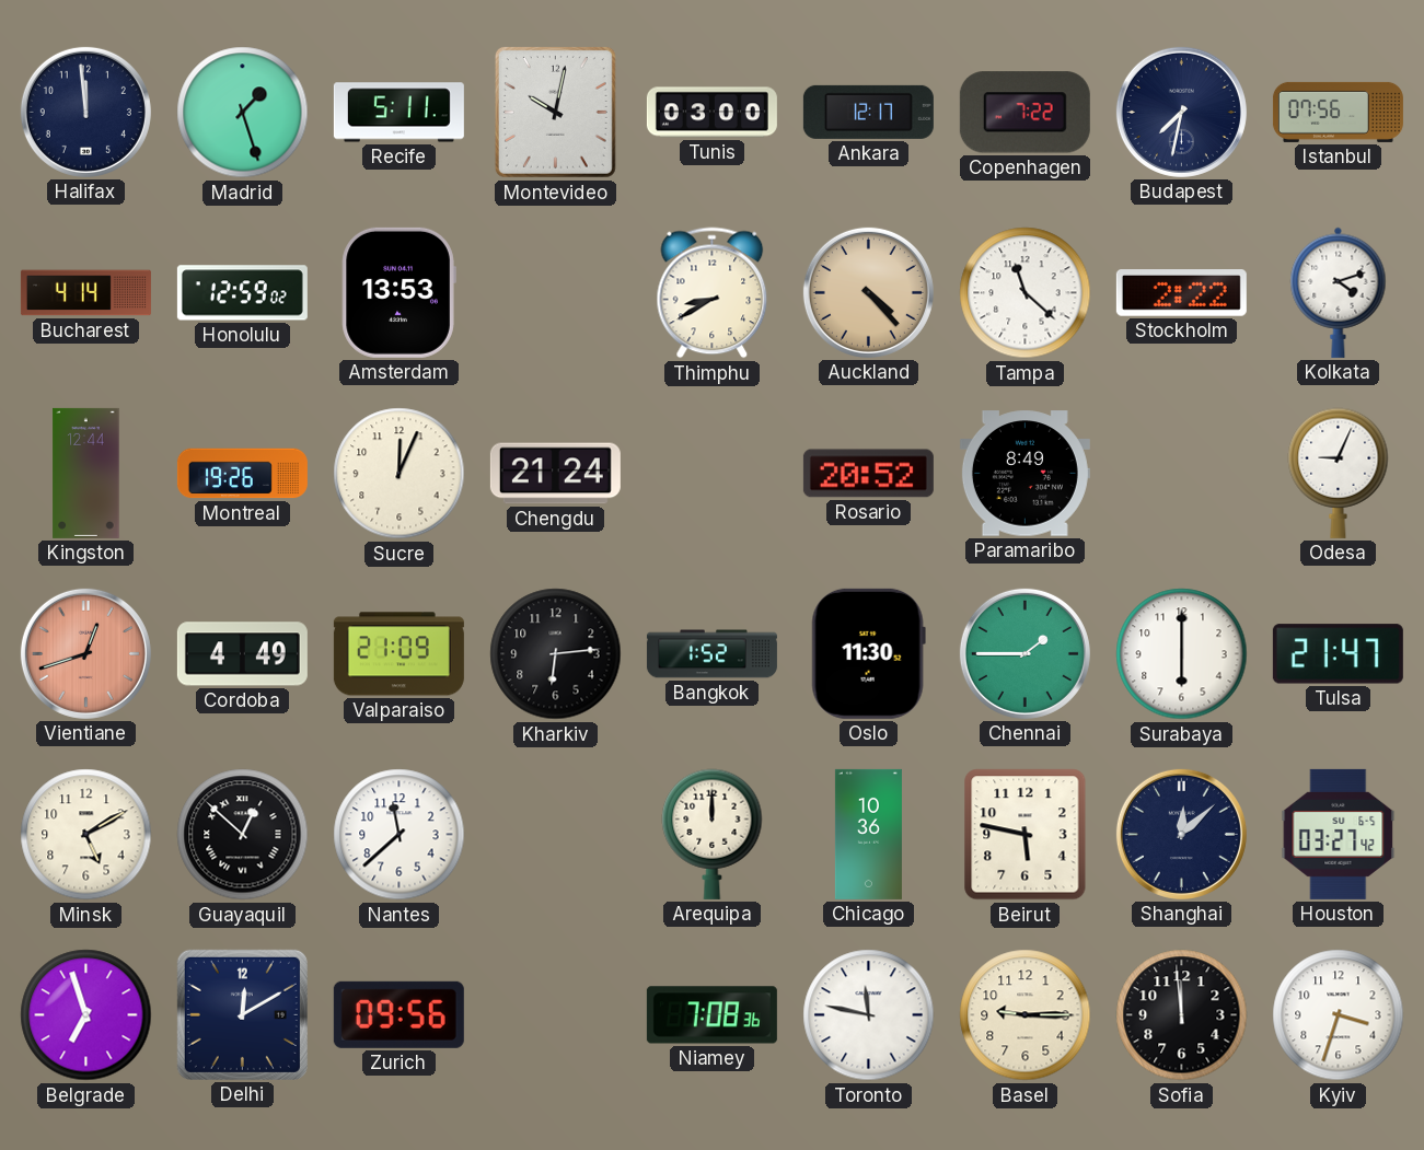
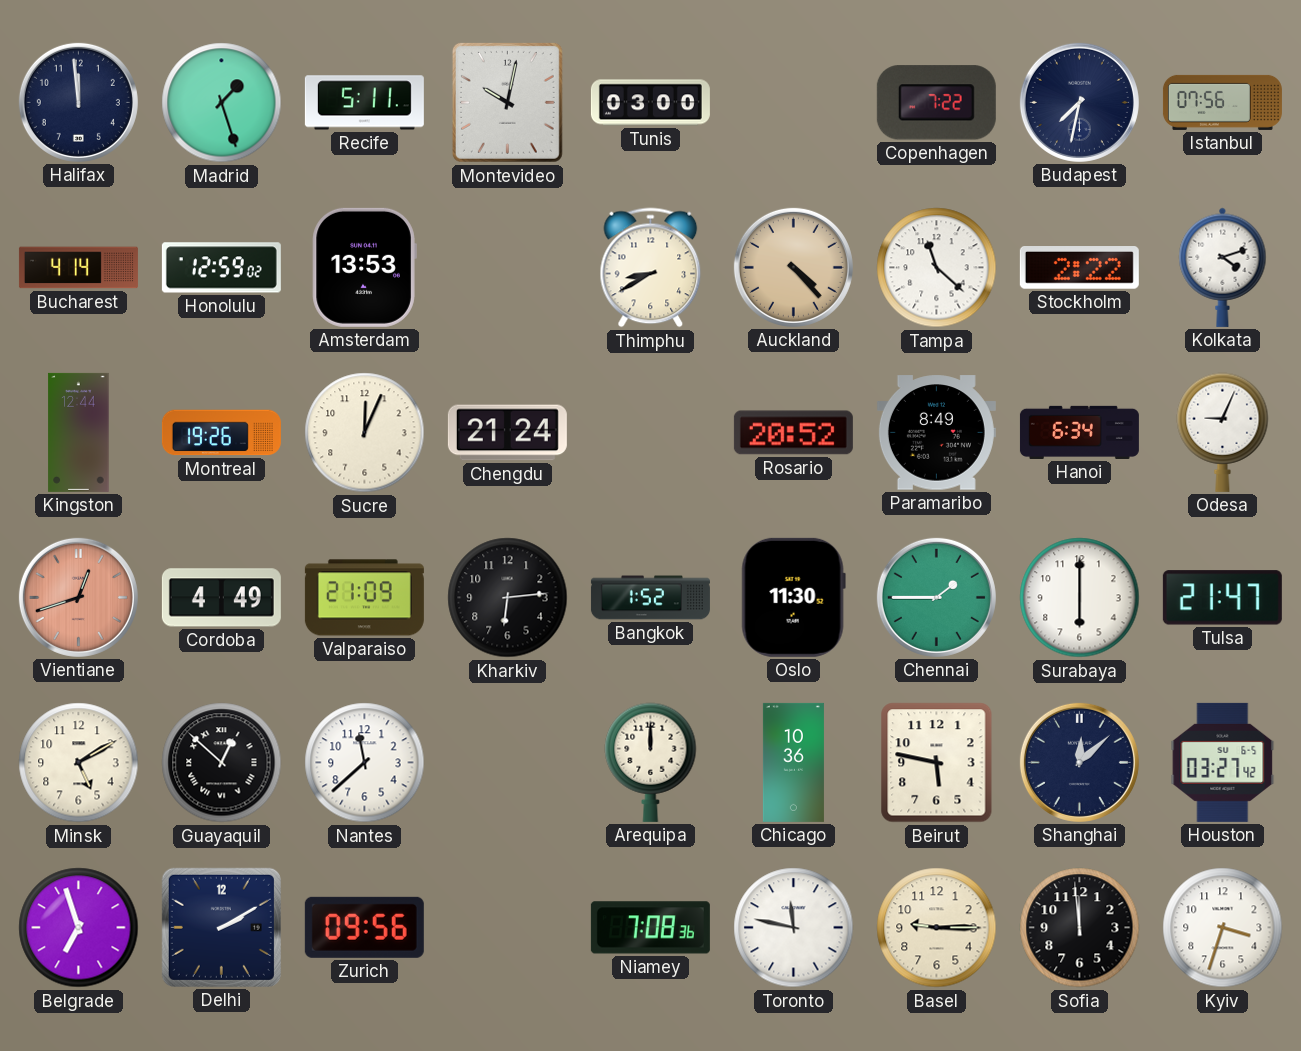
Ankara: 12:17 -> none
Hanoi: none -> 6:34
Delhi: 12:10 -> 2:10
